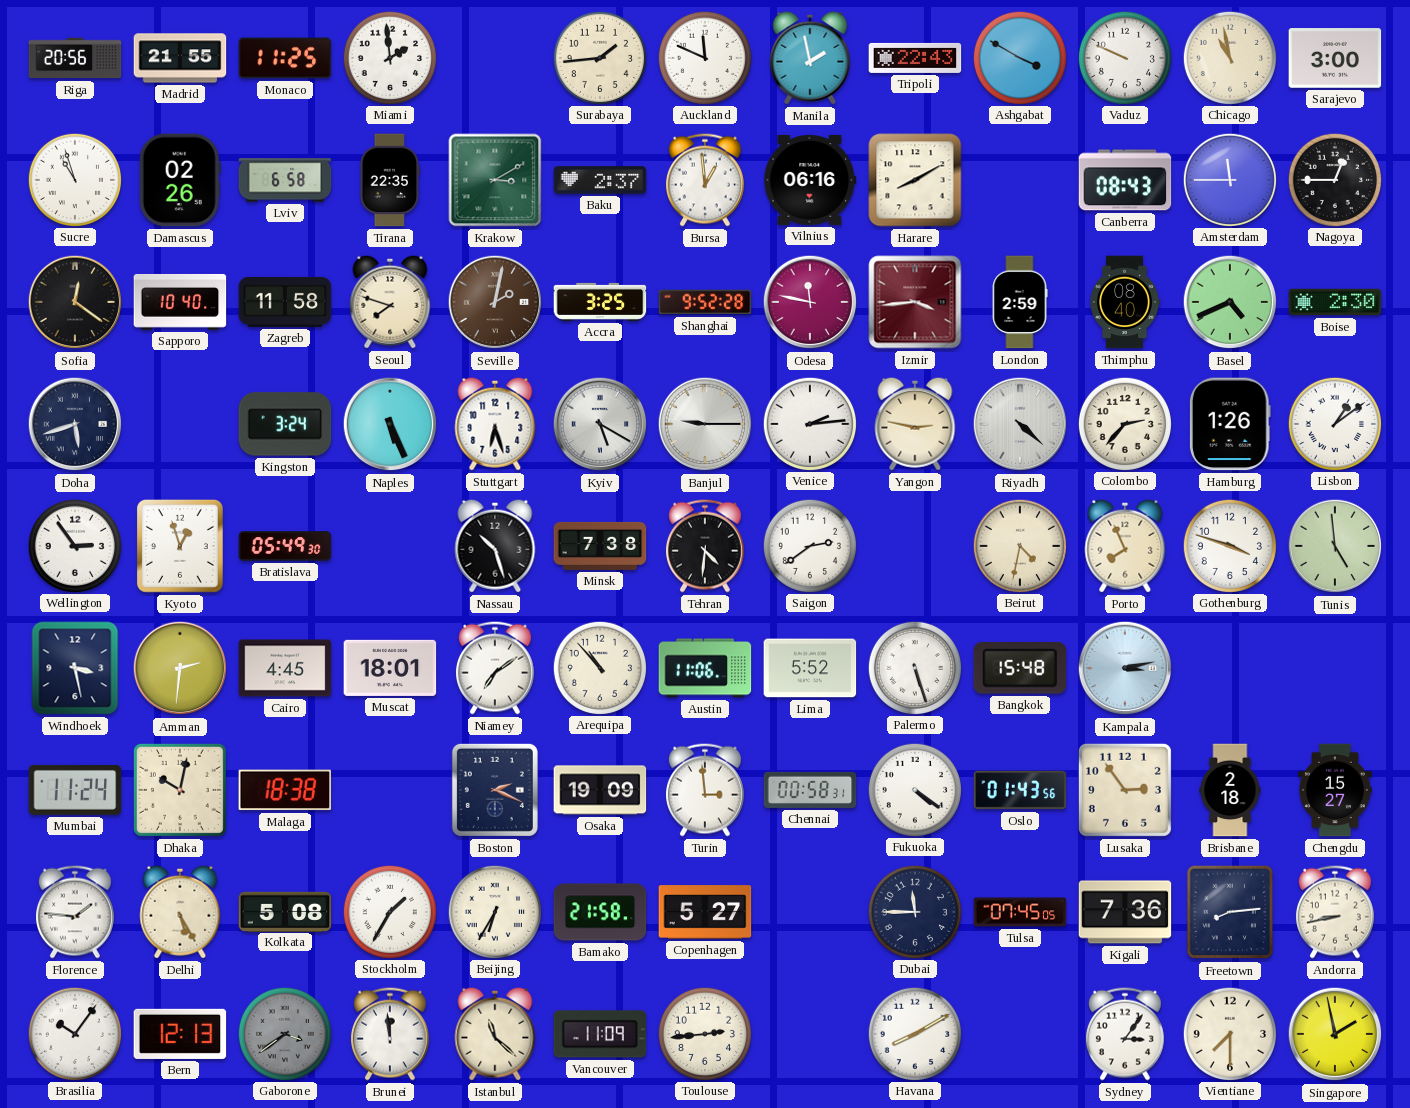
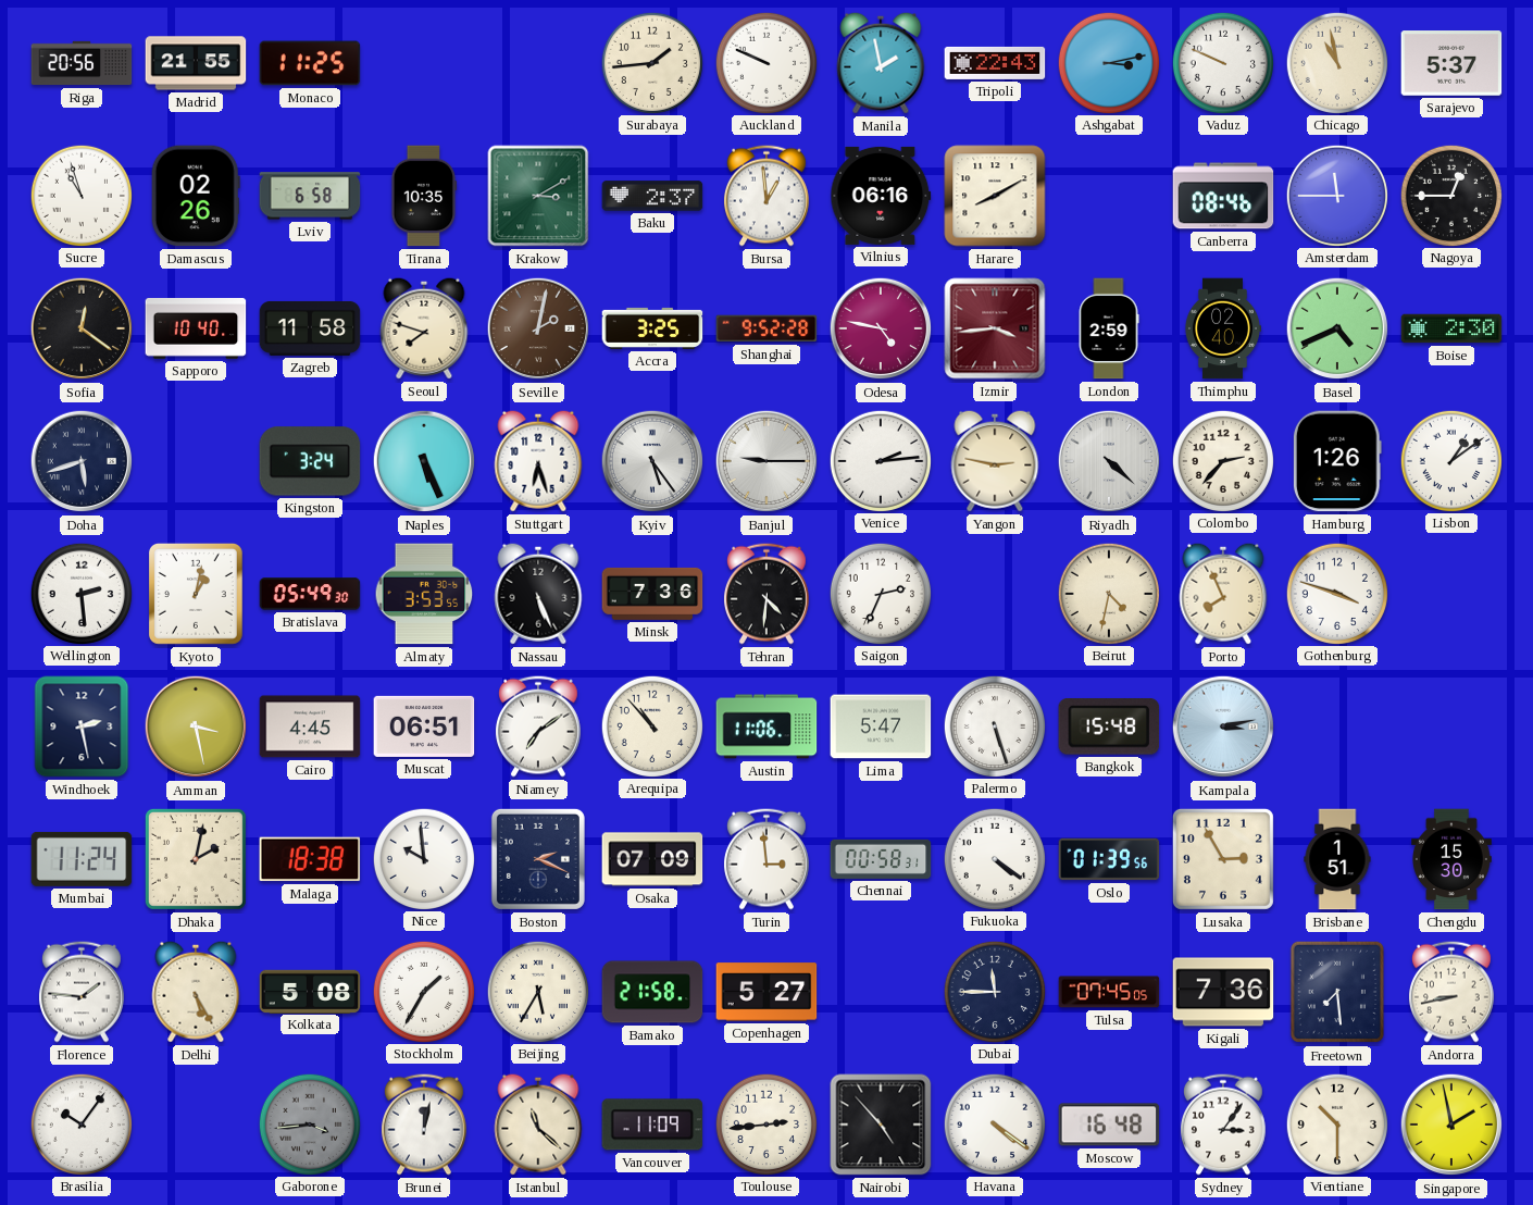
Miami: 1:59 -> none
Auckland: 11:49 -> 9:49
Ashgabat: 3:50 -> 3:13
Sarajevo: 3:00 -> 5:37
Tirana: 22:35 -> 10:35
Canberra: 08:43 -> 08:46
Odesa: 11:47 -> 4:47
Thimphu: 08:40 -> 02:40
Kyiv: 5:20 -> 5:24
Wellington: 2:54 -> 2:29
Kyoto: 12:57 -> 1:02
Almaty: none -> 3:53
Nassau: 10:27 -> 5:26
Minsk: 7:38 -> 7:36
Saigon: 2:39 -> 2:34
Tunis: 4:59 -> none
Windhoek: 3:28 -> 2:28
Amman: 2:31 -> 3:28
Muscat: 18:01 -> 06:51
Lima: 5:52 -> 5:47
Dhaka: 10:02 -> 2:02
Nice: none -> 9:59
Osaka: 19:09 -> 07:09
Oslo: 01:43 -> 01:39
Lusaka: 2:54 -> 2:55
Brisbane: 2:18 -> 1:51
Chengdu: 15:27 -> 15:30
Beijing: 6:35 -> 5:35
Freetown: 8:14 -> 7:29
Bern: 12:13 -> none
Gaborone: 3:39 -> 3:44
Brunei: 11:59 -> 12:02
Nairobi: none -> 4:53
Havana: 8:10 -> 4:21
Moscow: none -> 16:48
Vientiane: 7:30 -> 10:30
